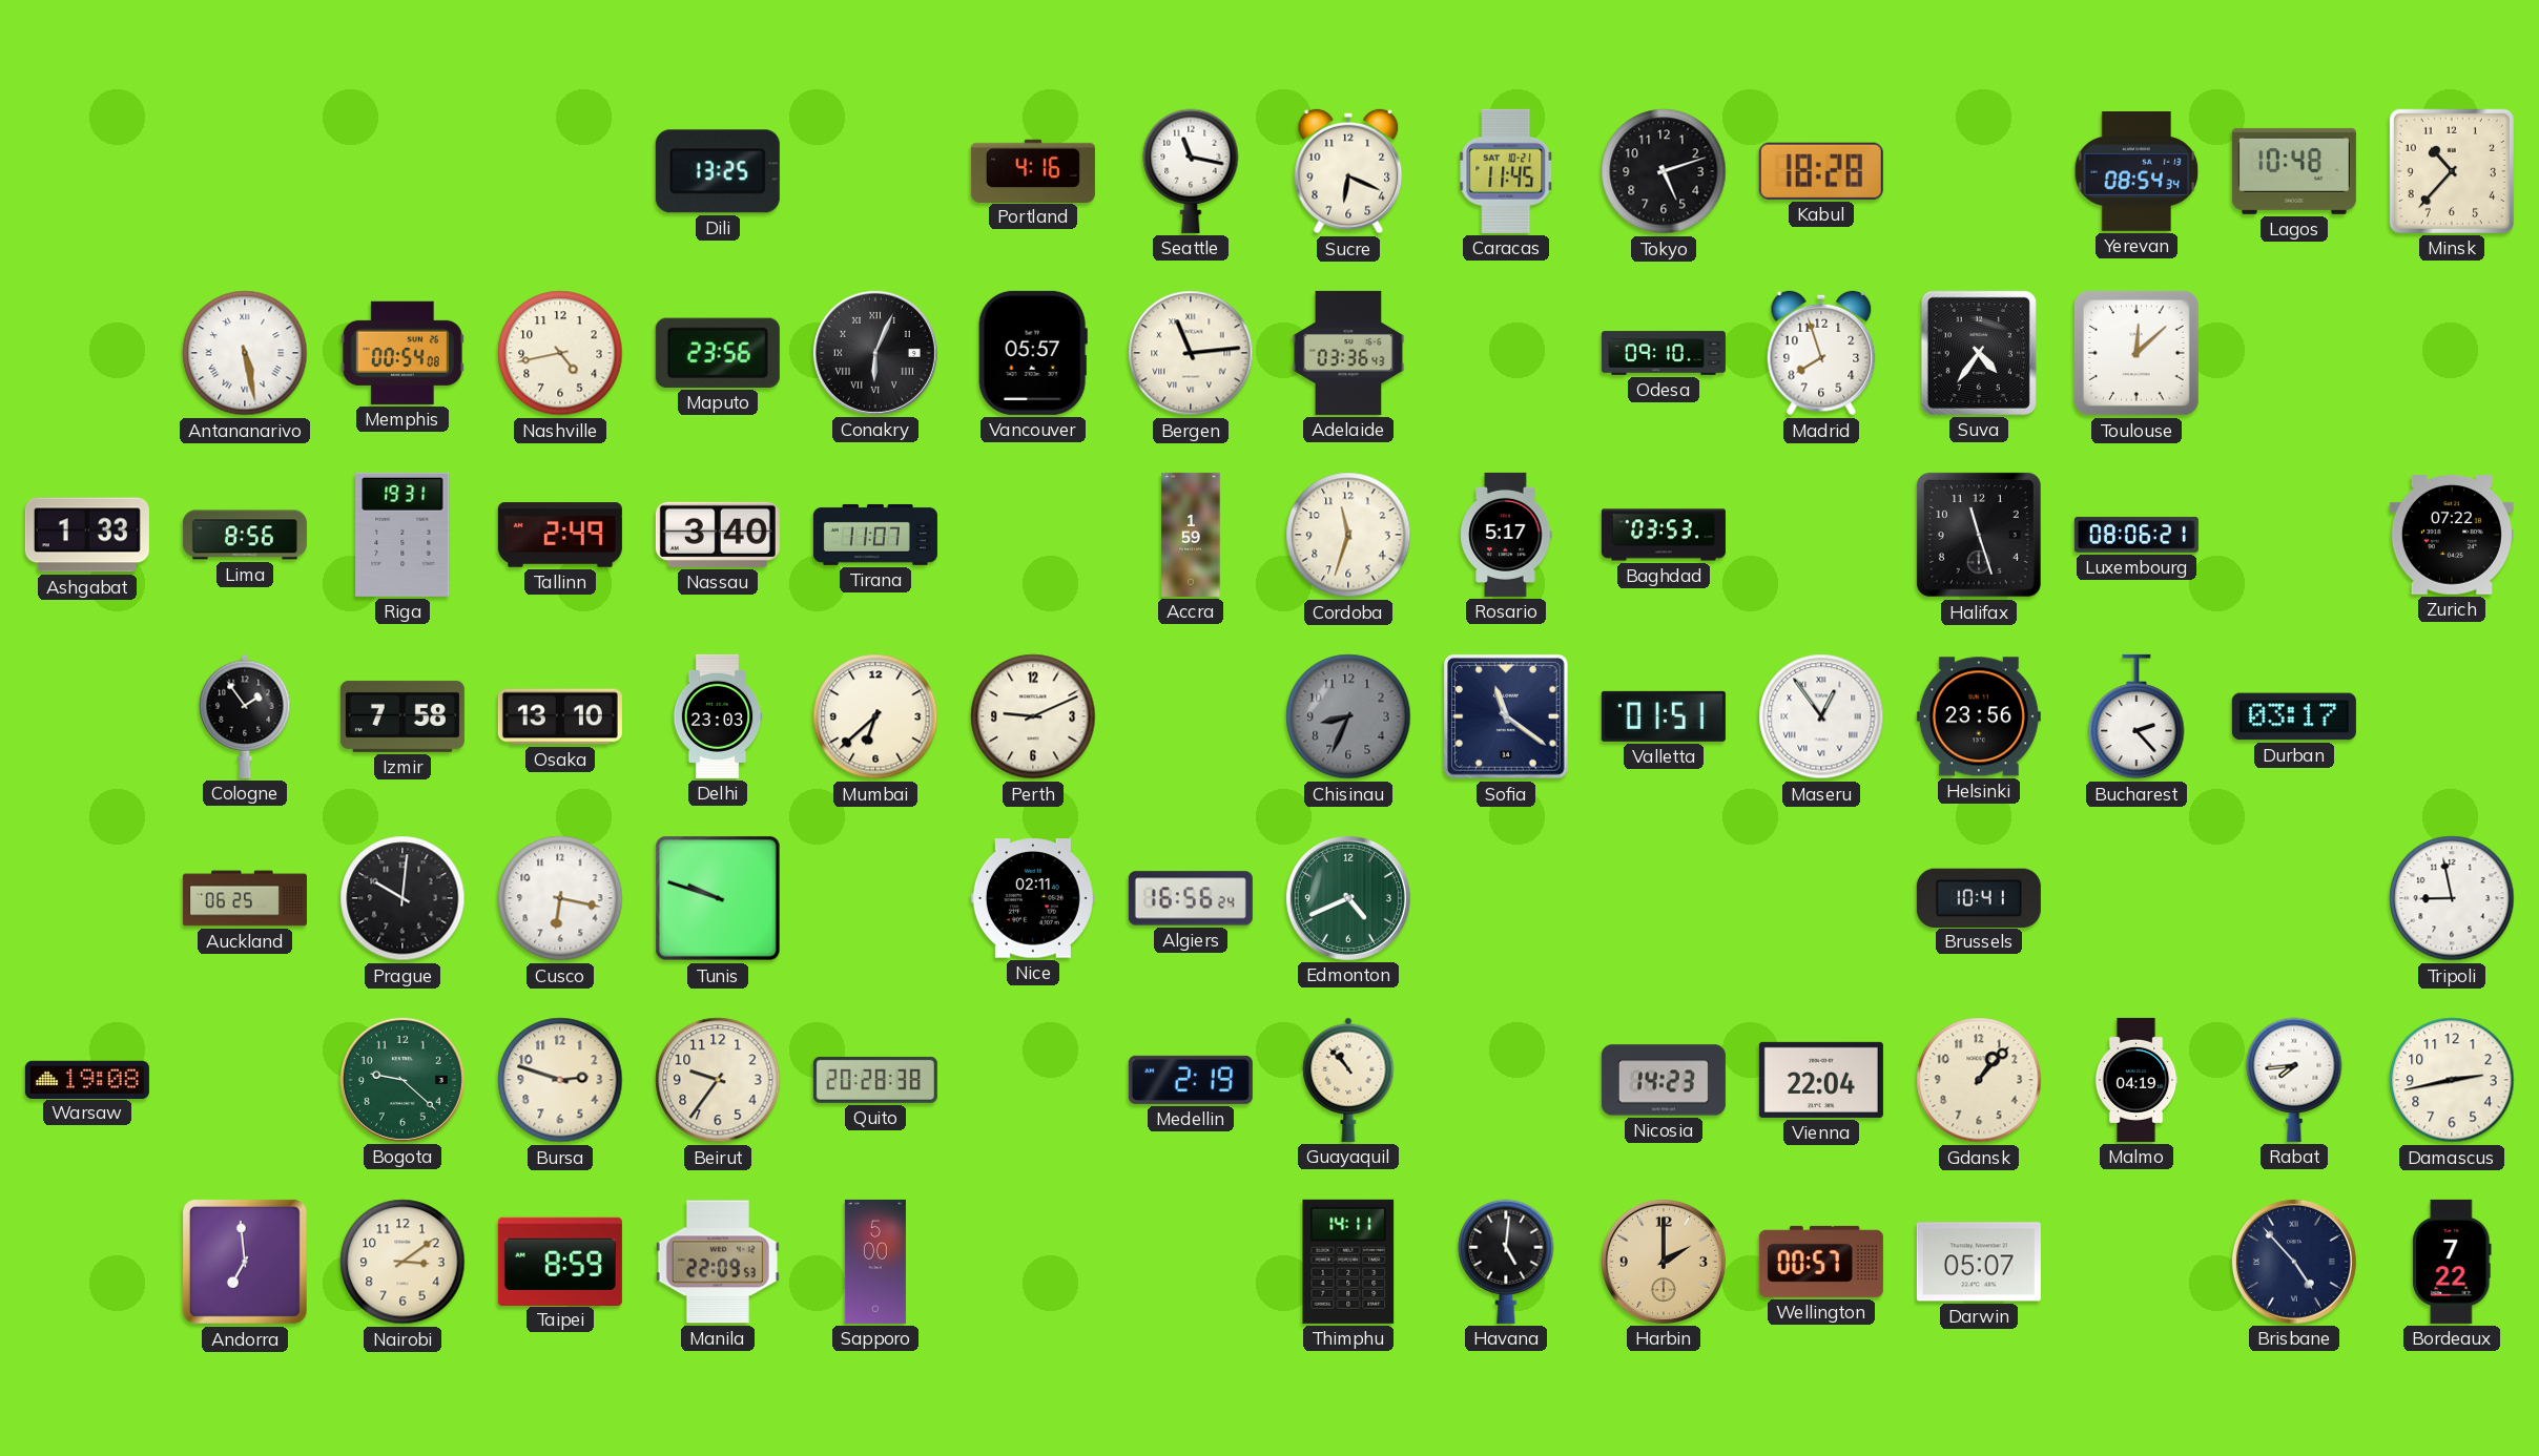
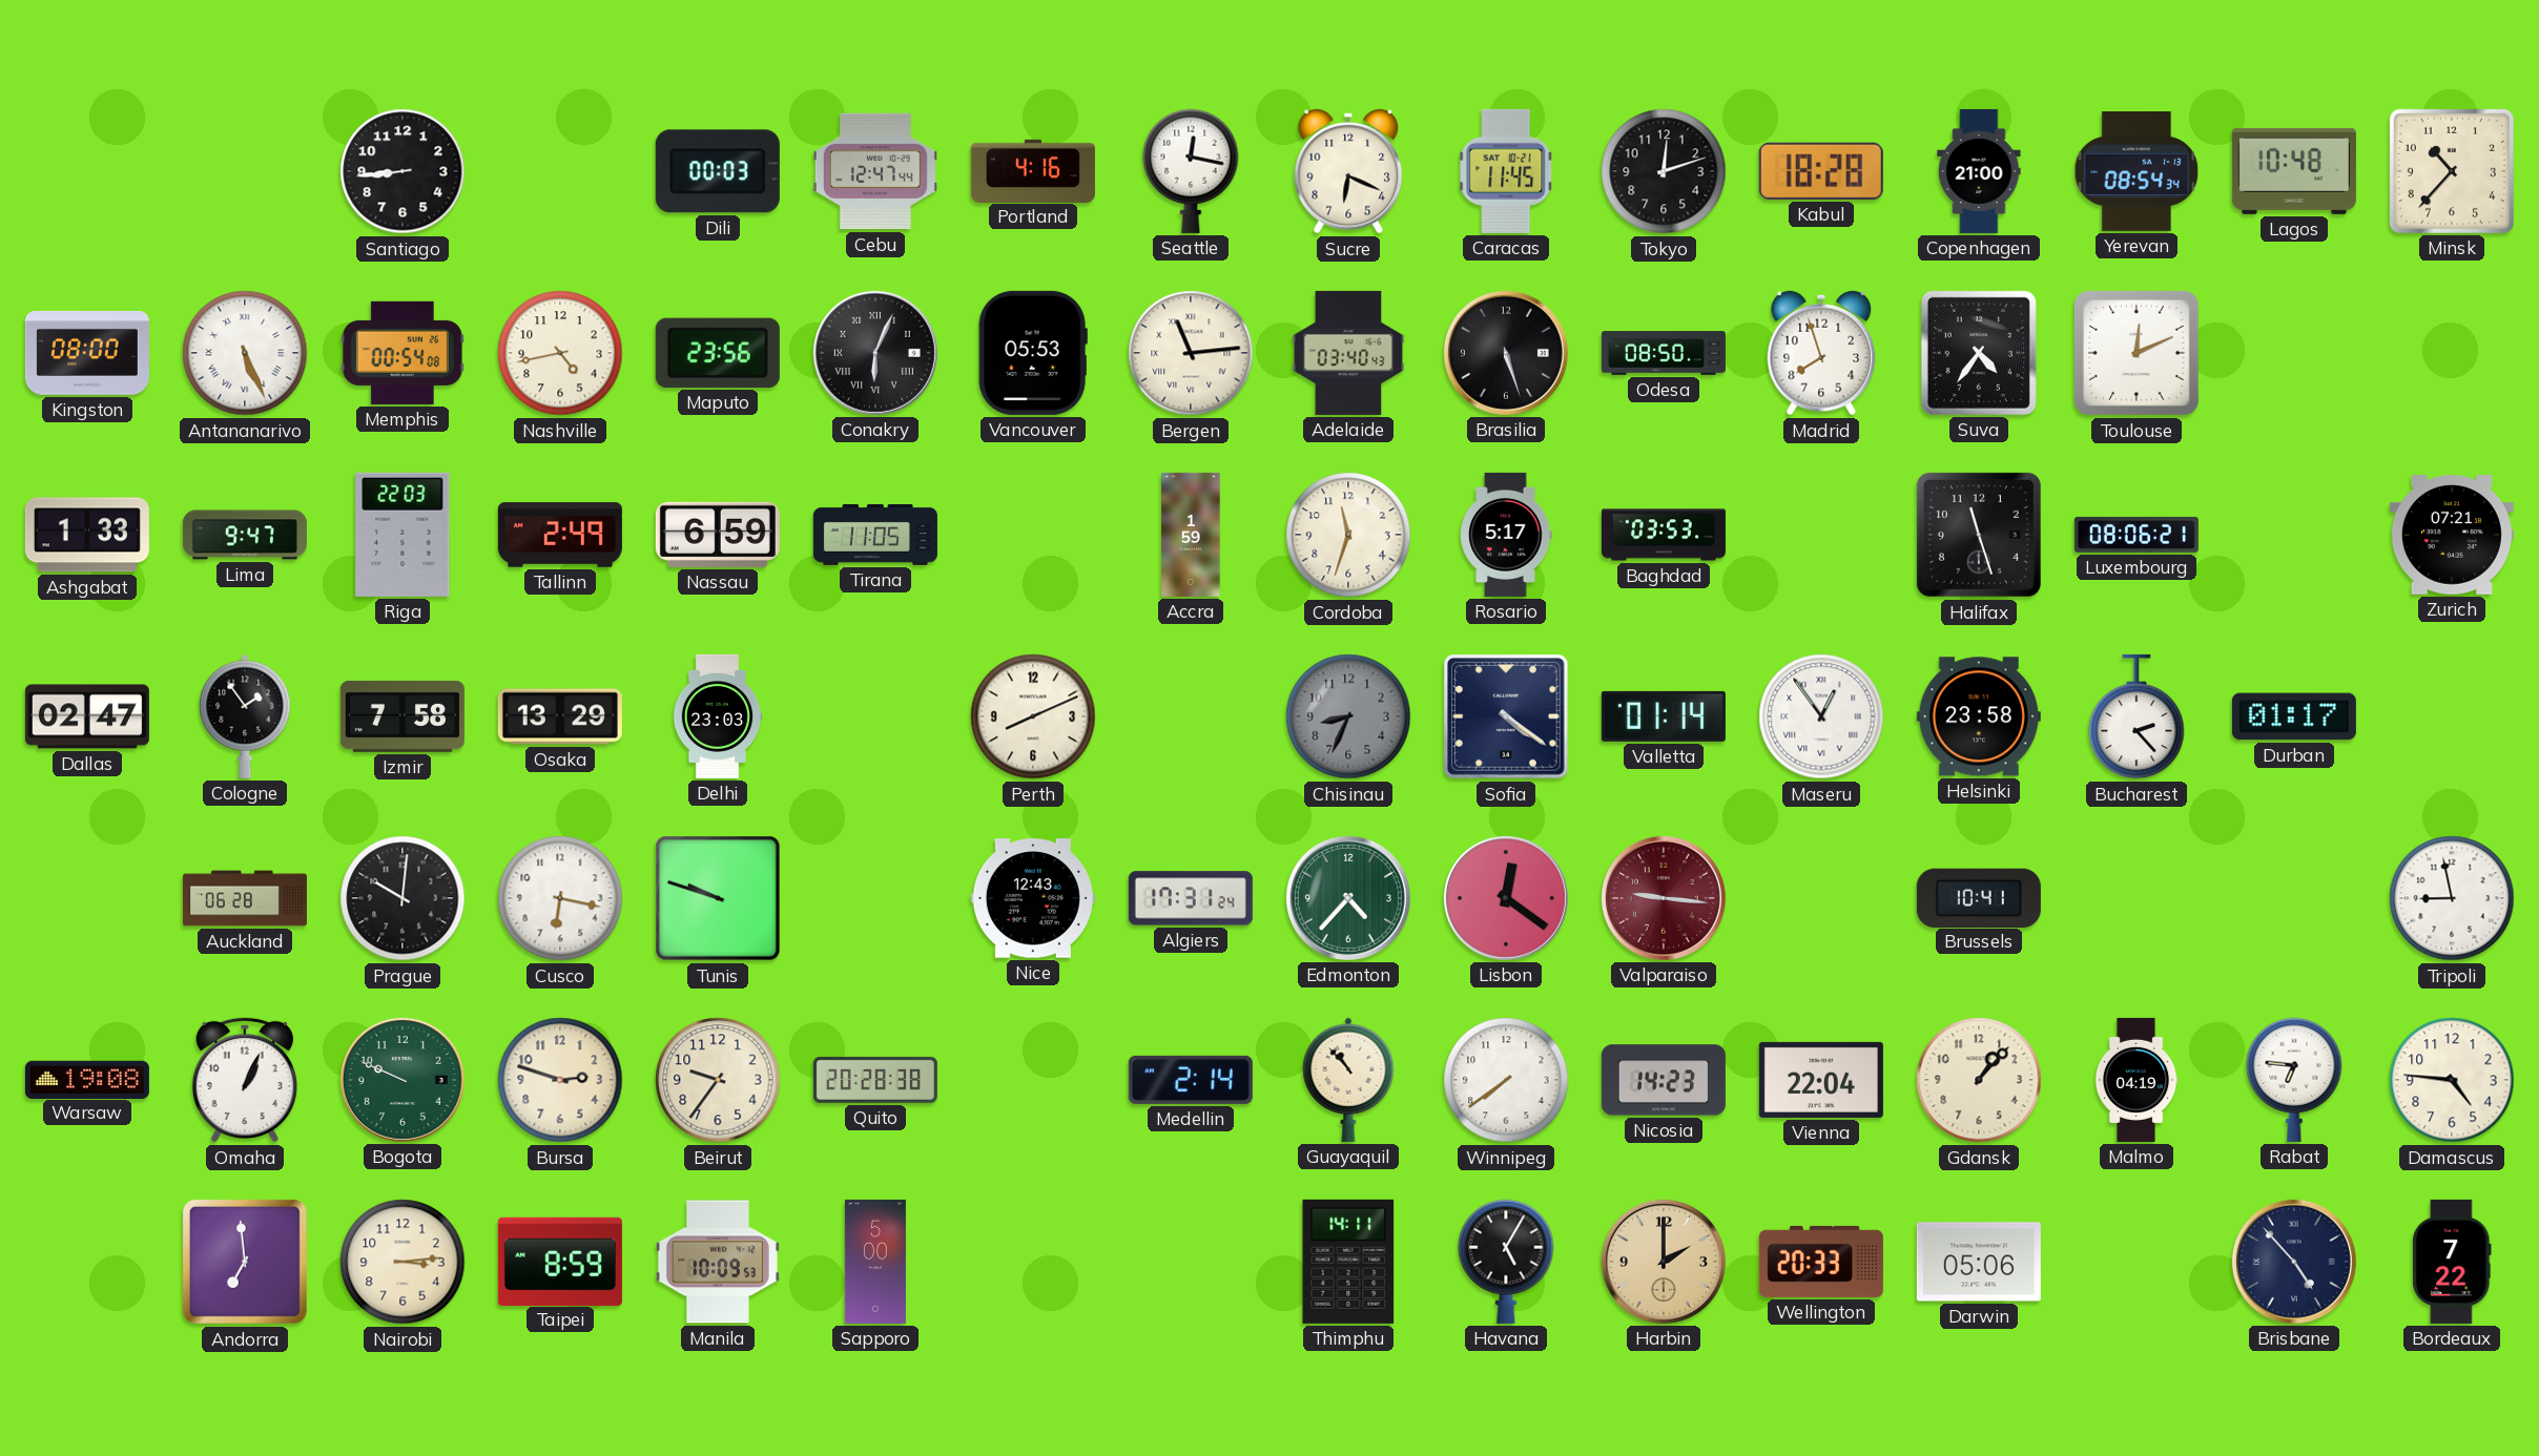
Santiago: none -> 8:44
Dili: 13:25 -> 00:03
Cebu: none -> 12:47
Seattle: 11:17 -> 12:17
Tokyo: 5:12 -> 12:12
Copenhagen: none -> 21:00
Kingston: none -> 08:00
Antananarivo: 5:28 -> 5:26
Vancouver: 05:57 -> 05:53
Adelaide: 03:36 -> 03:40
Brasilia: none -> 5:27
Odesa: 09:10 -> 08:50
Toulouse: 12:08 -> 12:11
Lima: 8:56 -> 9:47
Riga: 19:31 -> 22:03
Nassau: 3:40 -> 6:59
Tirana: 11:07 -> 11:05
Zurich: 07:22 -> 07:21
Dallas: none -> 02:47
Osaka: 13:10 -> 13:29
Mumbai: 6:38 -> none
Perth: 9:11 -> 8:11
Sofia: 11:21 -> 4:21
Valletta: 01:51 -> 01:14
Helsinki: 23:56 -> 23:58
Durban: 03:17 -> 01:17
Auckland: 06:25 -> 06:28
Nice: 02:11 -> 12:43
Algiers: 16:56 -> 17:31
Edmonton: 4:41 -> 4:37
Lisbon: none -> 12:21
Valparaiso: none -> 9:16
Omaha: none -> 1:04
Bogota: 9:22 -> 9:49
Medellin: 2:19 -> 2:14
Winnipeg: none -> 7:39
Rabat: 7:44 -> 6:46
Damascus: 2:43 -> 4:46
Nairobi: 3:09 -> 3:14
Manila: 22:09 -> 10:09
Havana: 5:01 -> 5:05
Wellington: 00:57 -> 20:33
Darwin: 05:07 -> 05:06
